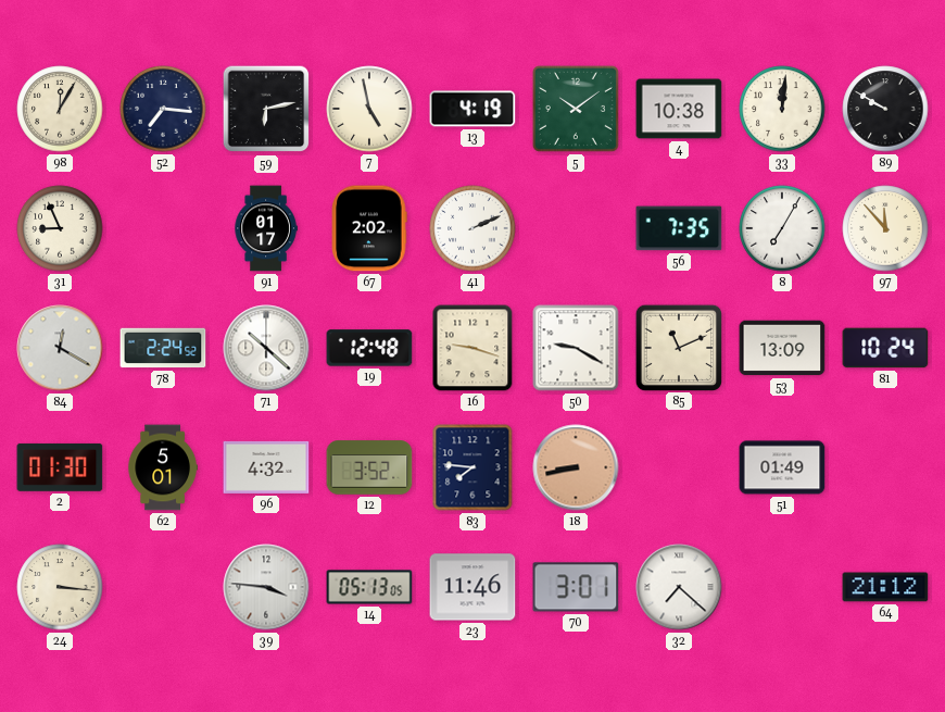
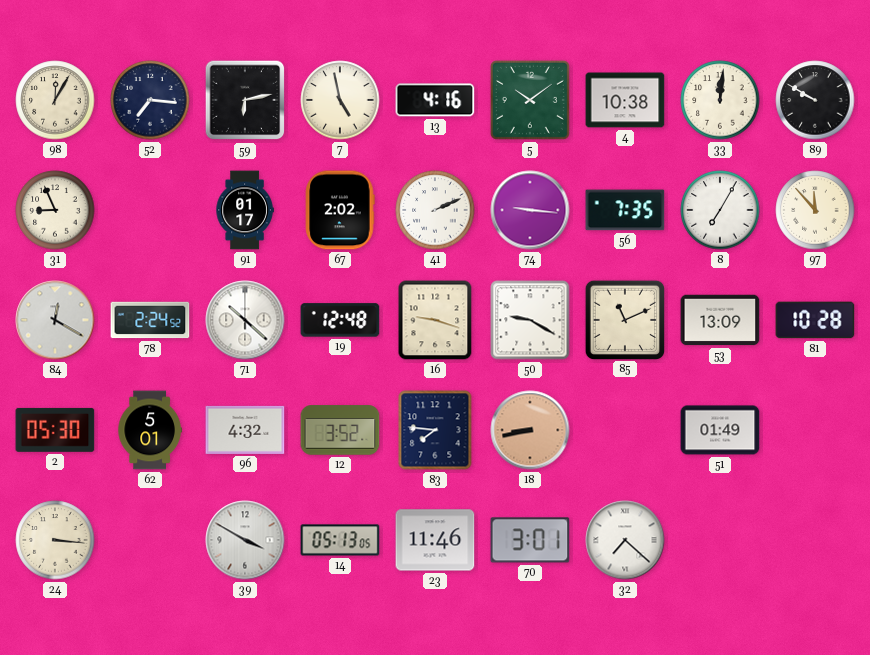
13: 4:19 -> 4:16
74: none -> 9:16
81: 10:24 -> 10:28
2: 01:30 -> 05:30
39: 3:46 -> 3:50
64: 21:12 -> none
